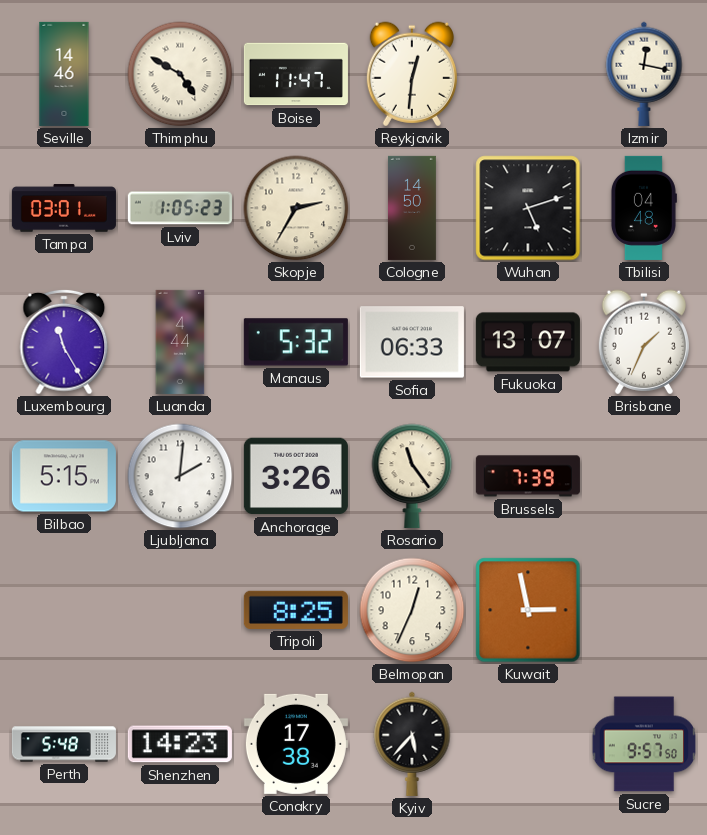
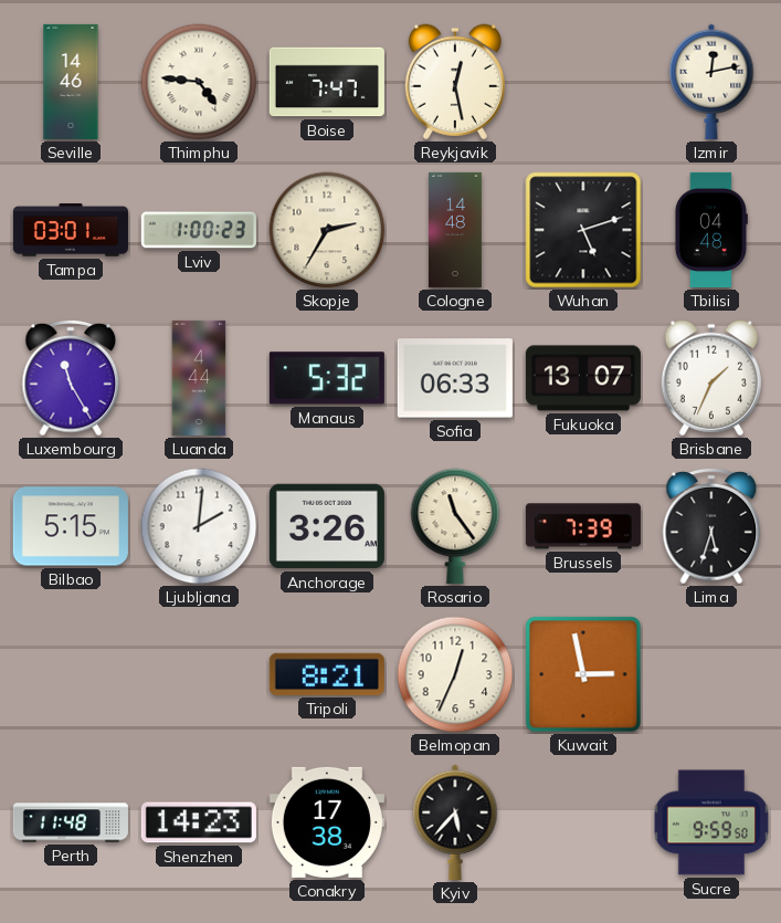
Thimphu: 4:50 -> 4:46
Boise: 11:47 -> 7:47
Reykjavik: 12:31 -> 12:28
Izmir: 12:17 -> 12:13
Lviv: 1:05 -> 1:00
Cologne: 14:50 -> 14:48
Lima: none -> 5:33
Tripoli: 8:25 -> 8:21
Perth: 5:48 -> 11:48
Sucre: 9:57 -> 9:59
